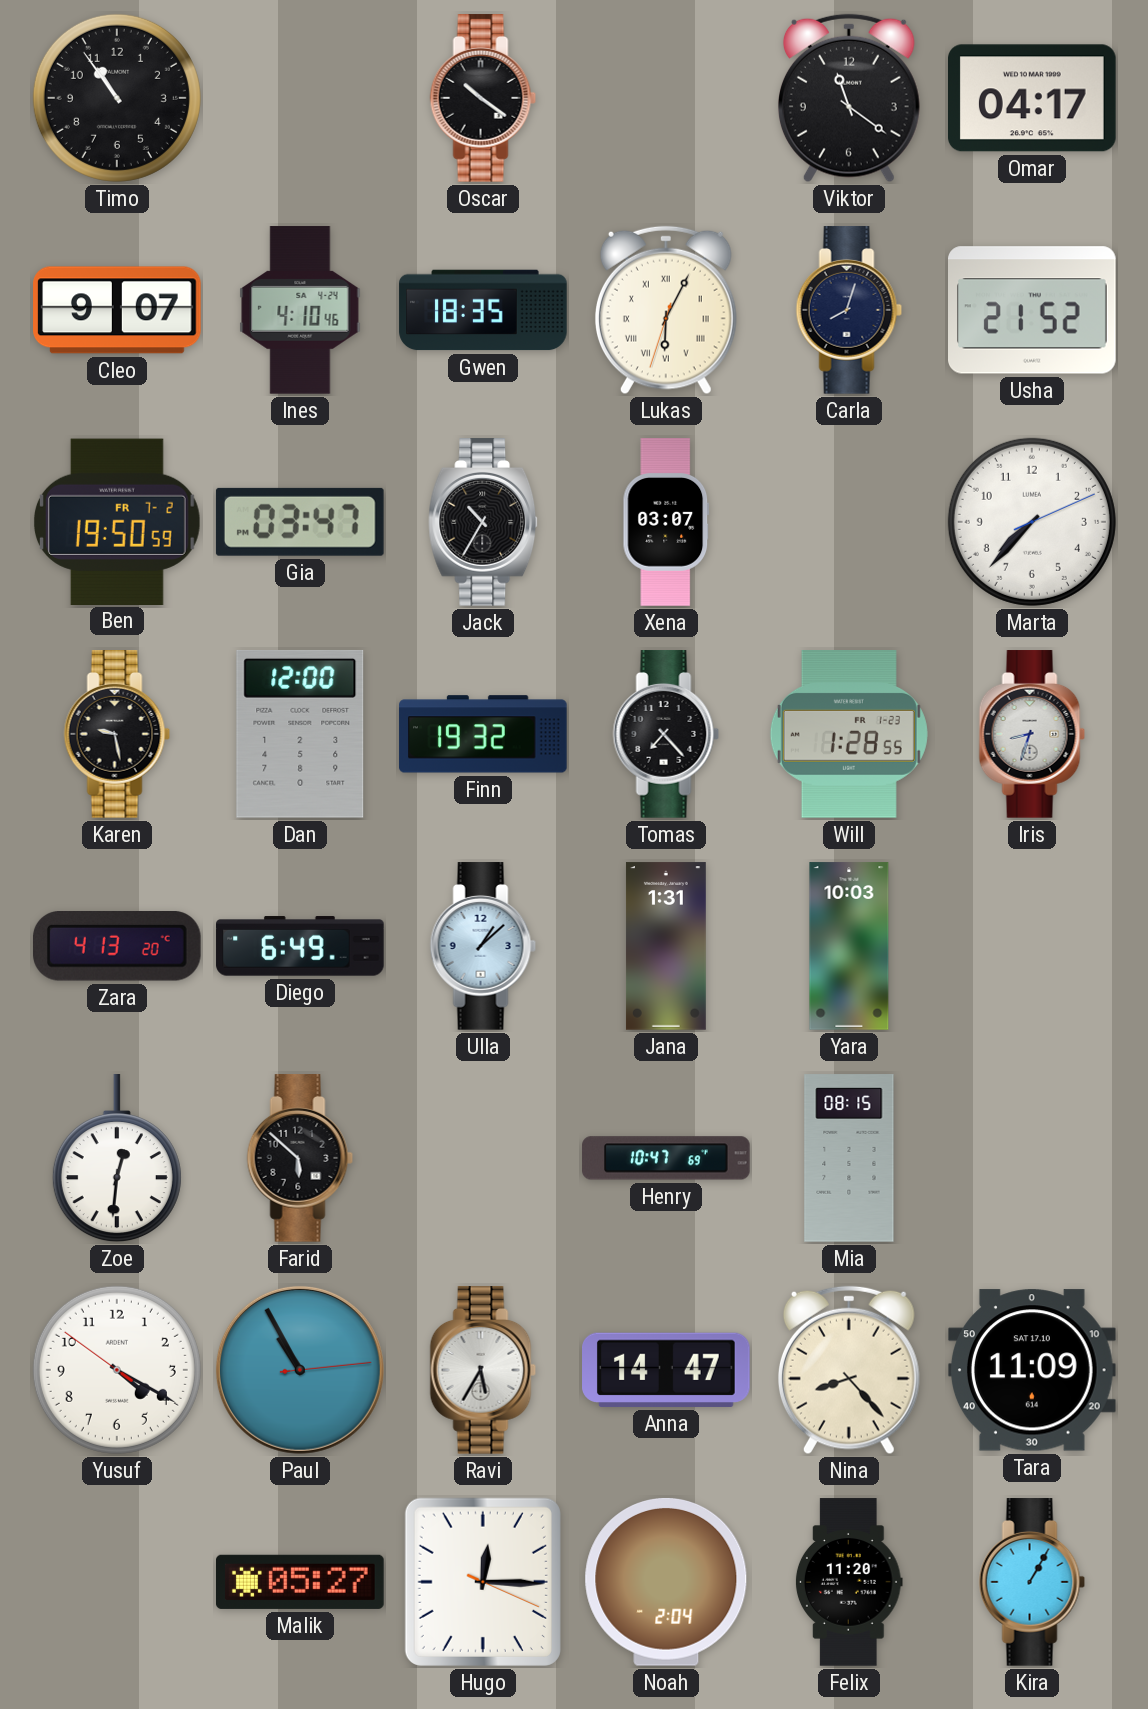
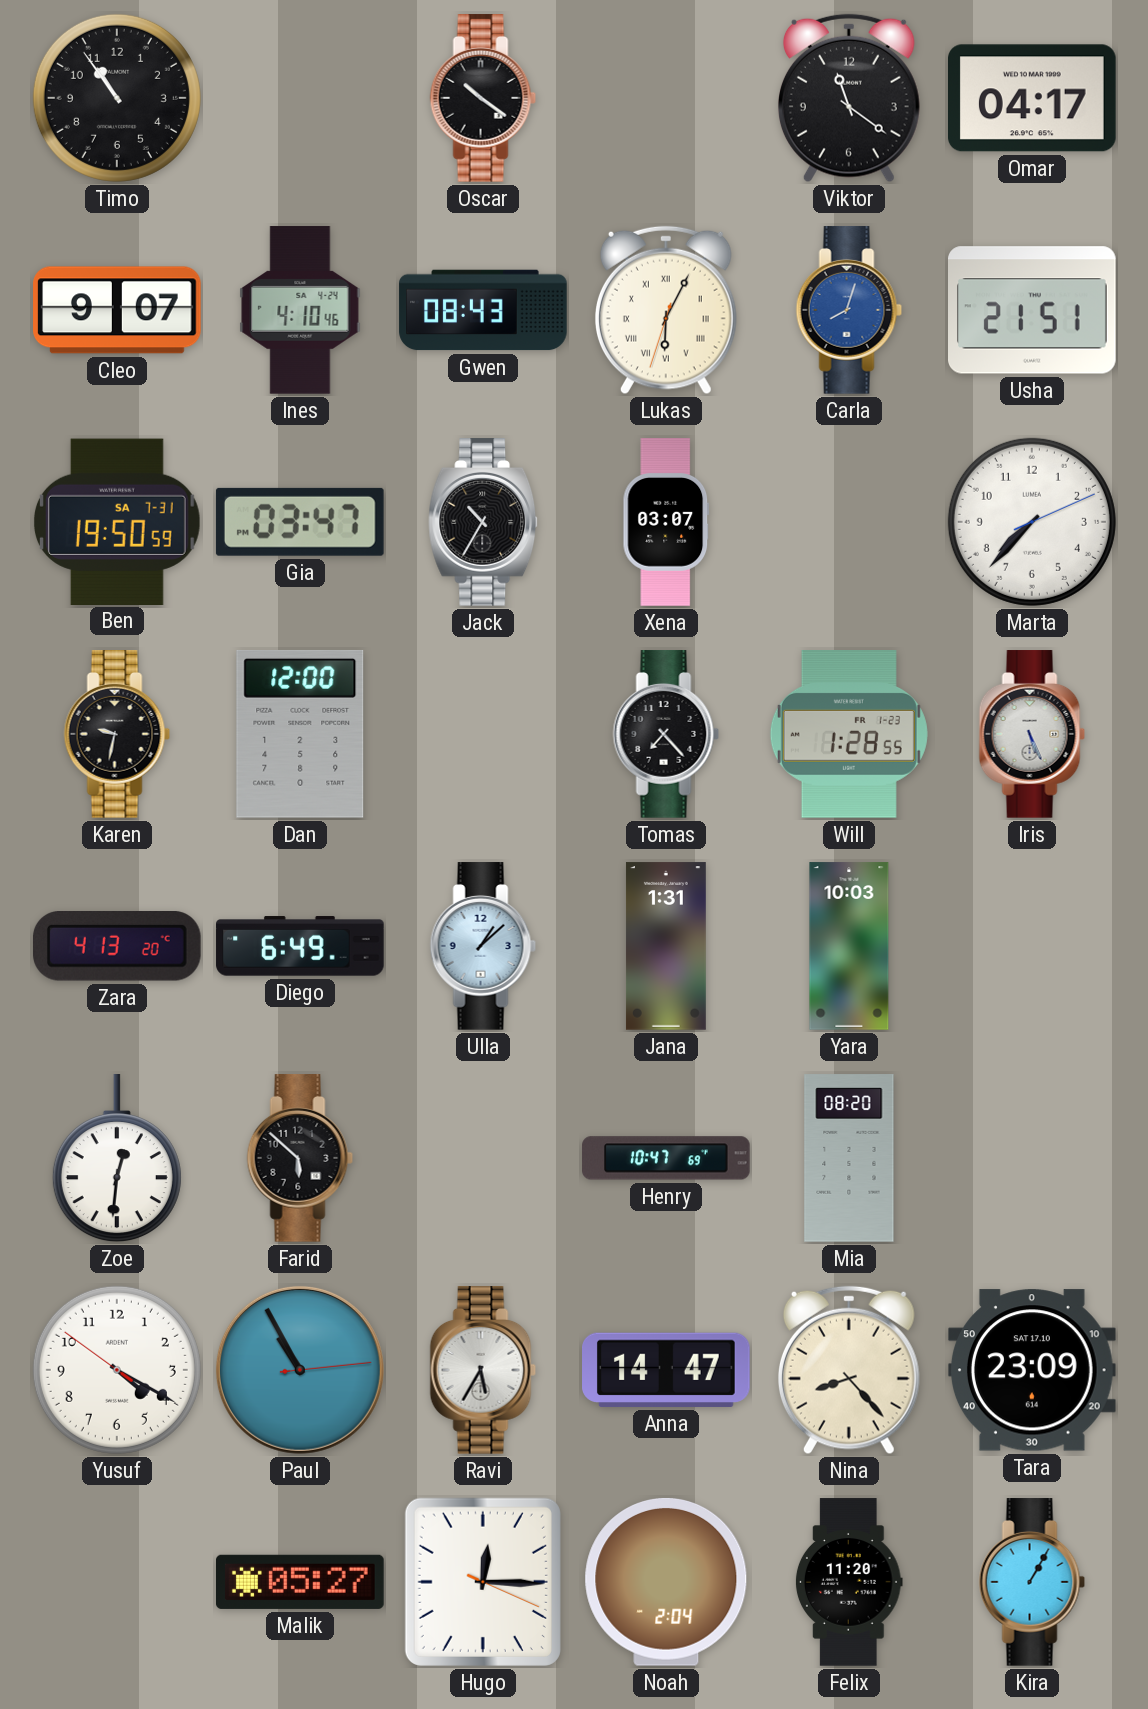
Gwen: 18:35 -> 08:43
Carla dial: navy -> blue
Usha: 21:52 -> 21:51
Ben date: FR 7-2 -> SA 7-31
Karen: 9:28 -> 9:32
Finn: 19:32 -> none
Iris: 8:33 -> 5:26
Mia: 08:15 -> 08:20
Tara: 11:09 -> 23:09
